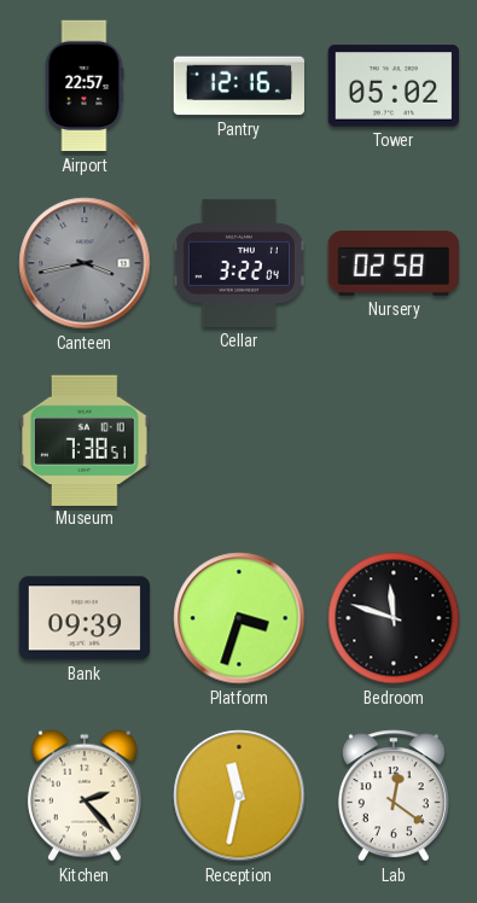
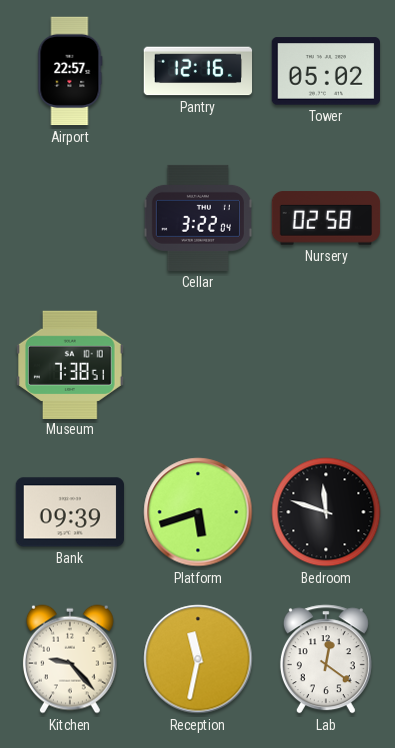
Canteen: 3:43 -> none
Platform: 3:33 -> 5:42
Kitchen: 2:23 -> 9:23
